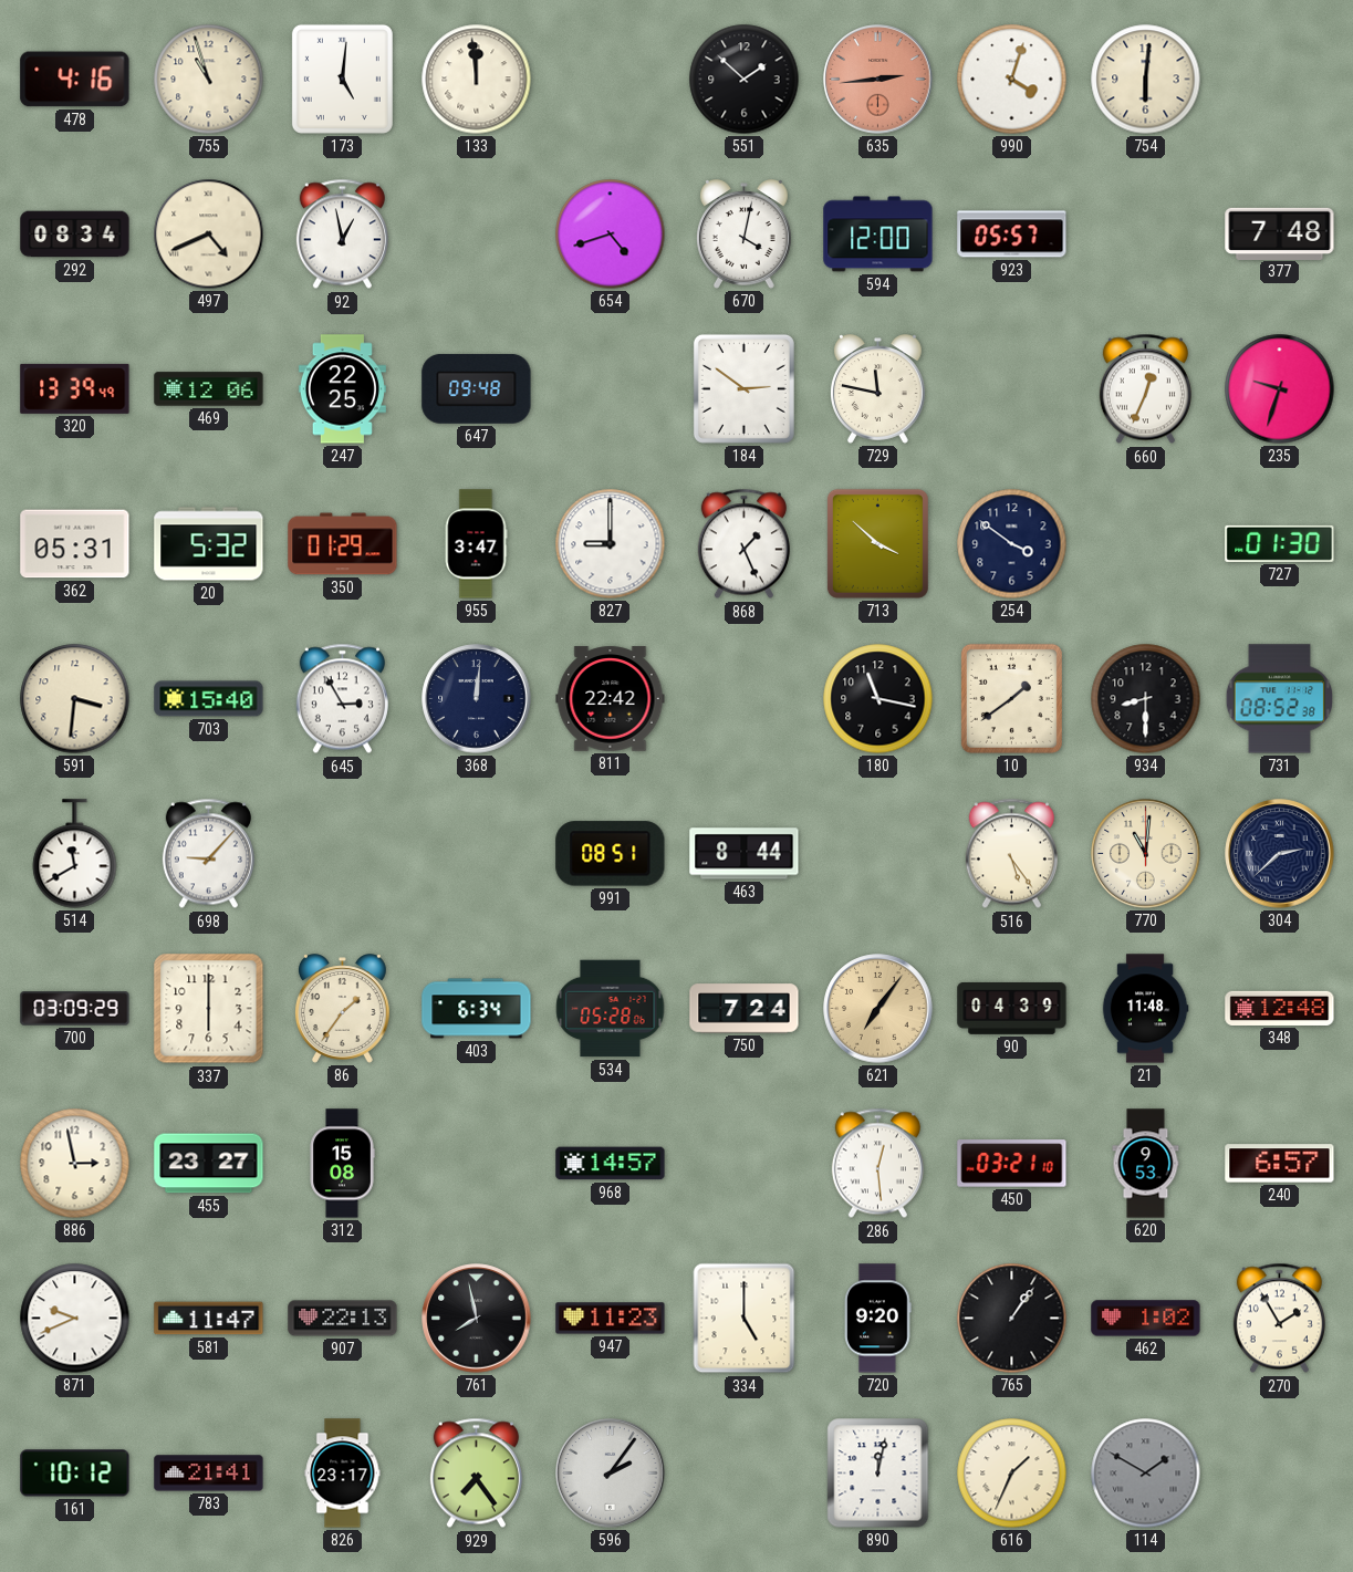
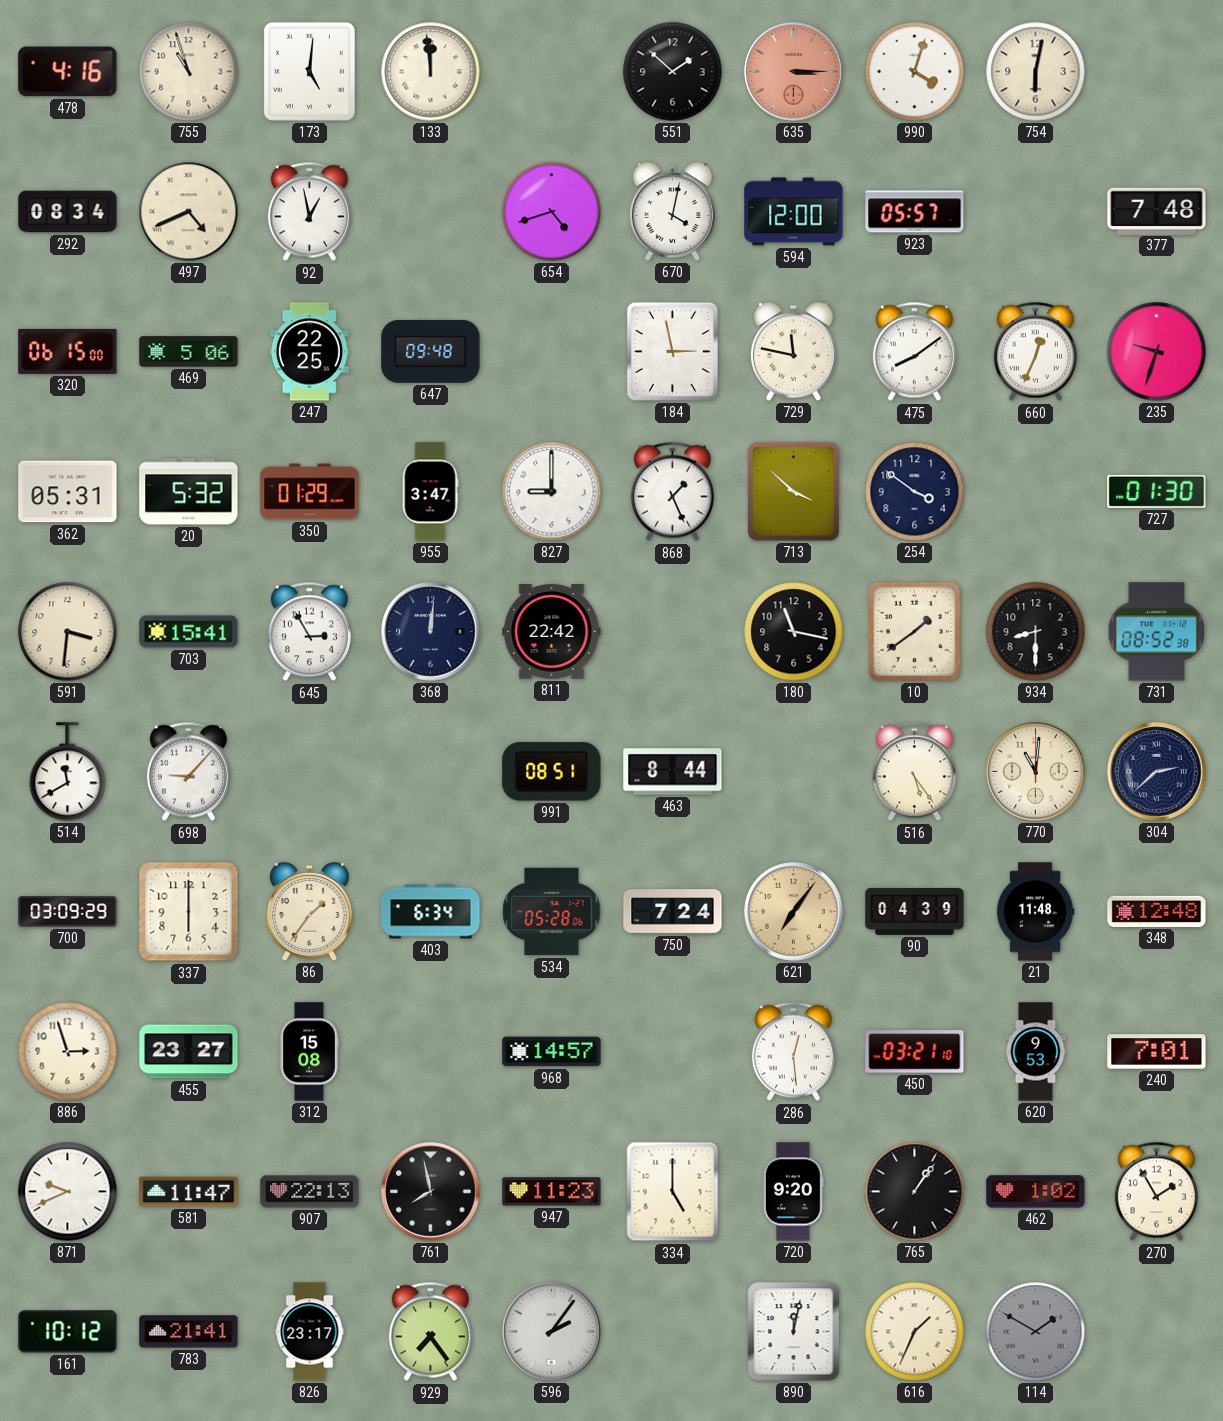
635: 2:44 -> 3:15
754: 6:01 -> 6:02
320: 13:39 -> 06:15
469: 12:06 -> 5:06
184: 2:51 -> 2:58
475: none -> 8:09
703: 15:40 -> 15:41
886: 2:58 -> 2:57
240: 6:57 -> 7:01
